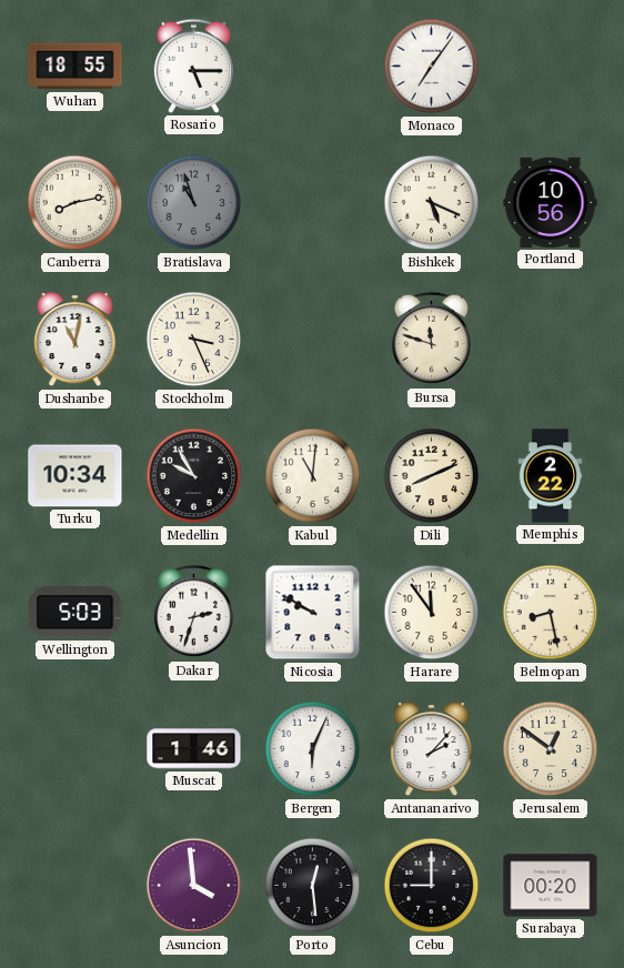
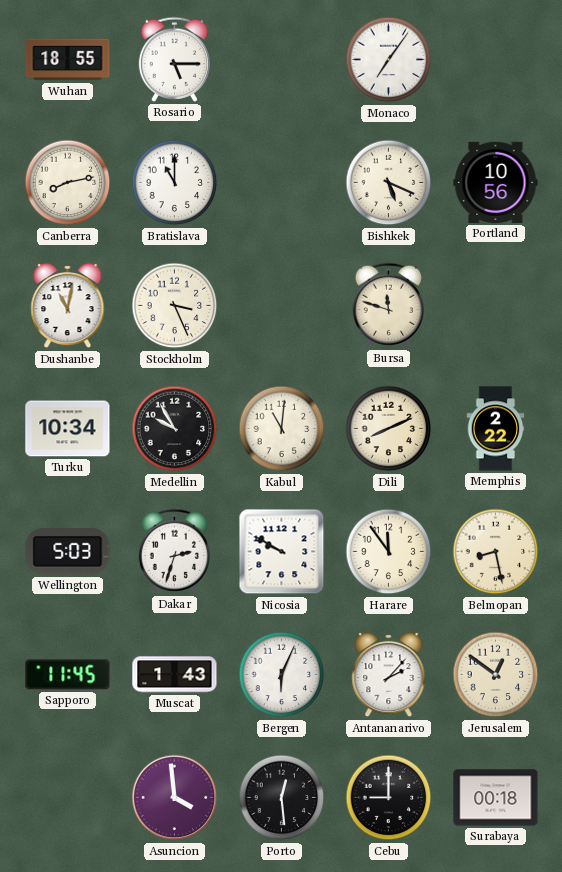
Bratislava: 10:57 -> 11:00
Bratislava dial: grey -> white
Sapporo: none -> 11:45
Muscat: 1:46 -> 1:43
Surabaya: 00:20 -> 00:18
